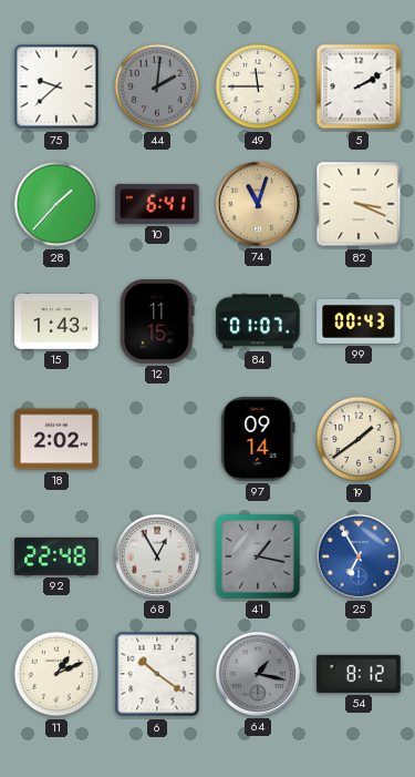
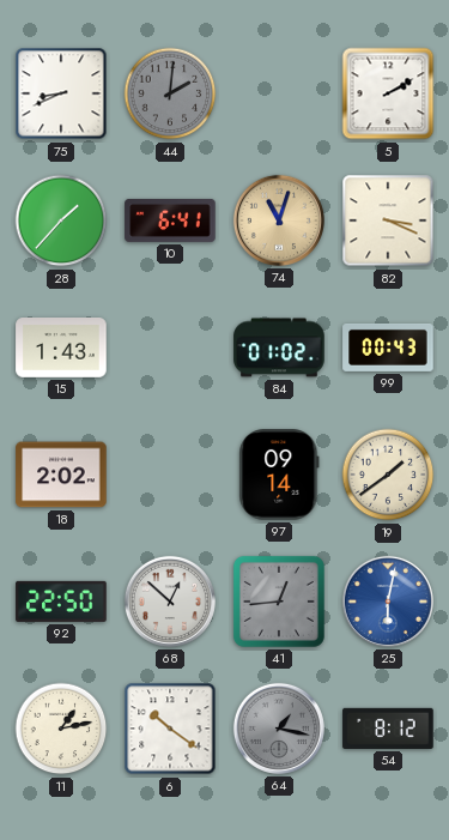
75: 9:38 -> 8:41
49: 11:45 -> none
12: 11:15 -> none
84: 01:07 -> 01:02
92: 22:48 -> 22:50
68: 12:55 -> 12:52
41: 1:17 -> 12:44
25: 6:55 -> 6:02
11: 1:11 -> 1:13
